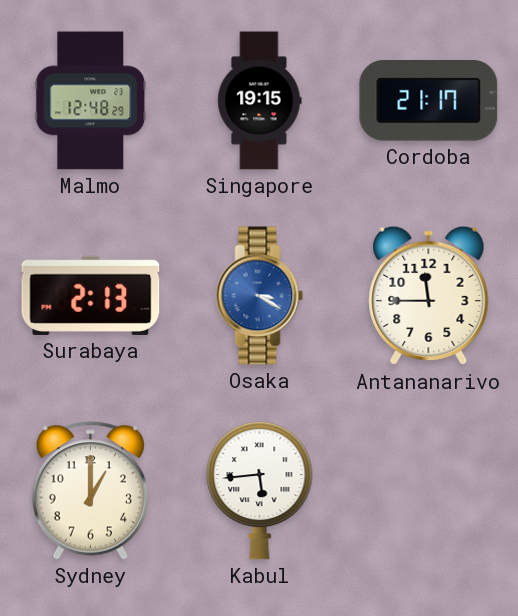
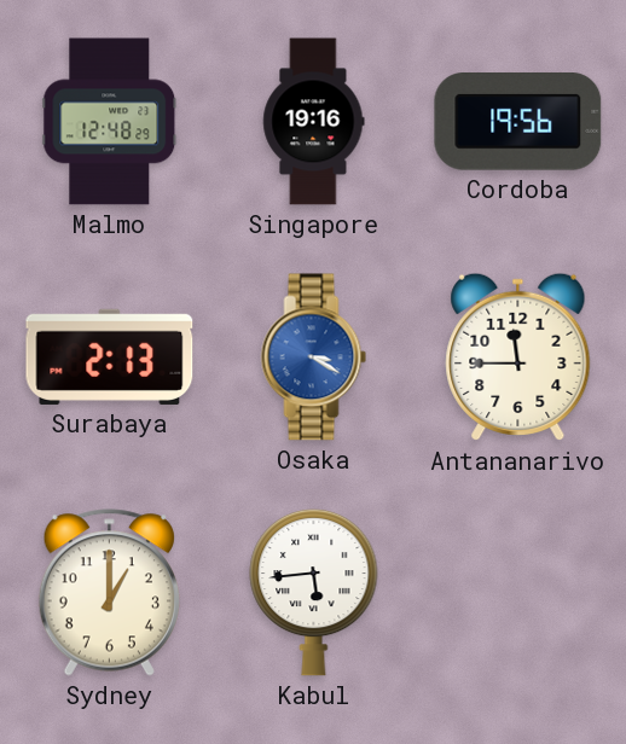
Singapore: 19:15 -> 19:16
Cordoba: 21:17 -> 19:56
